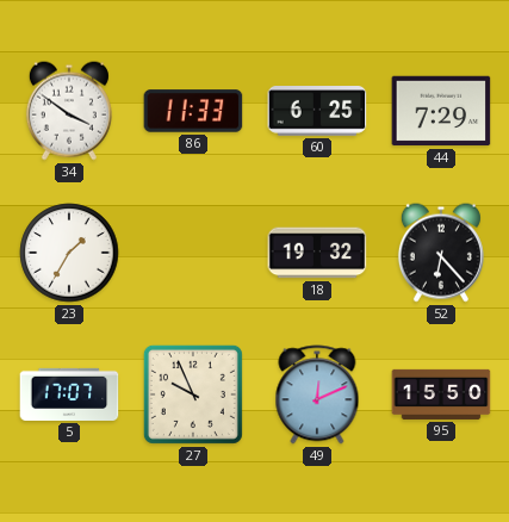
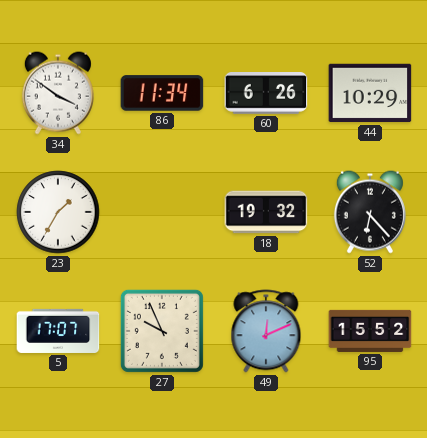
86: 11:33 -> 11:34
60: 6:25 -> 6:26
44: 7:29 -> 10:29
95: 15:50 -> 15:52
